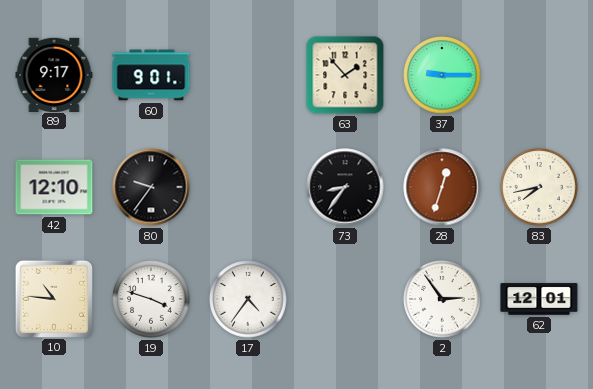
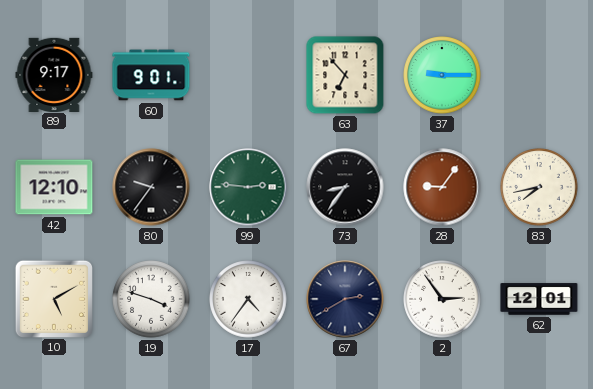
63: 1:53 -> 6:53
99: none -> 2:46
28: 12:33 -> 9:06
10: 10:46 -> 5:10
67: none -> 2:40
